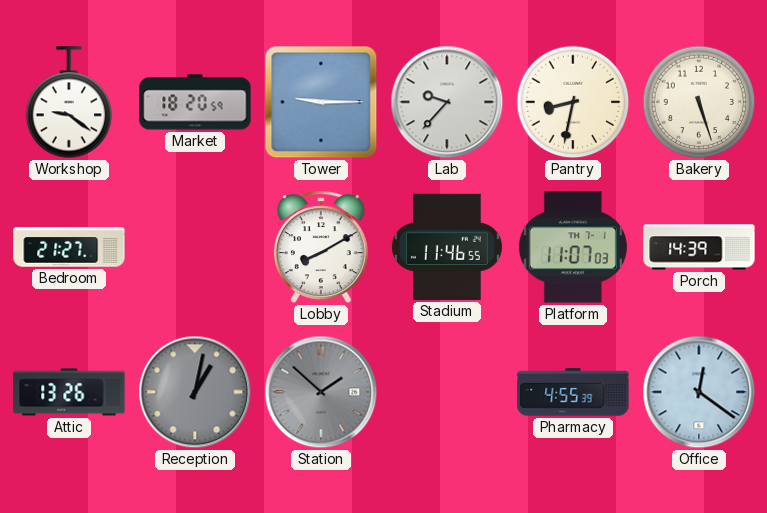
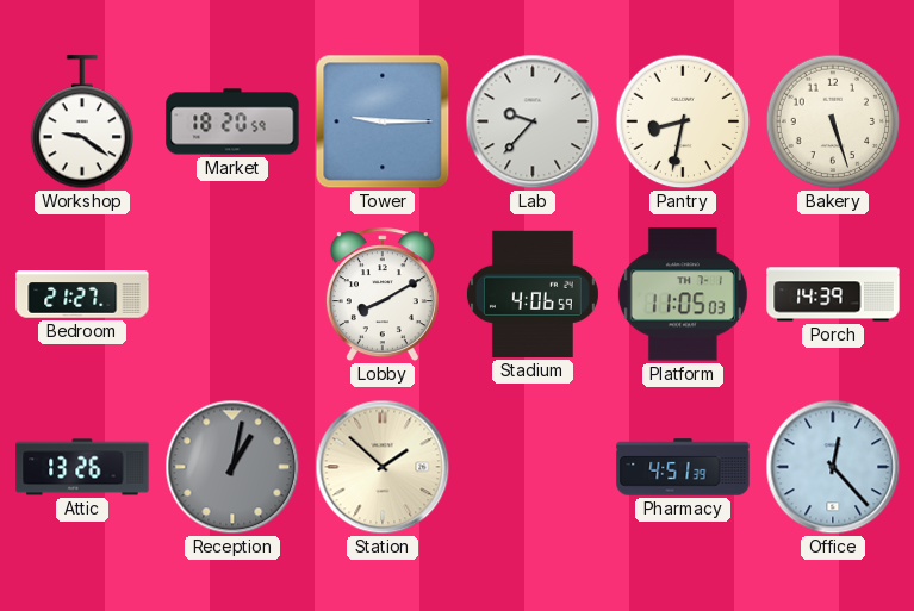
Stadium: 11:46 -> 4:06
Platform: 11:07 -> 11:05
Station dial: grey -> cream
Pharmacy: 4:55 -> 4:51
Office: 12:21 -> 12:23
